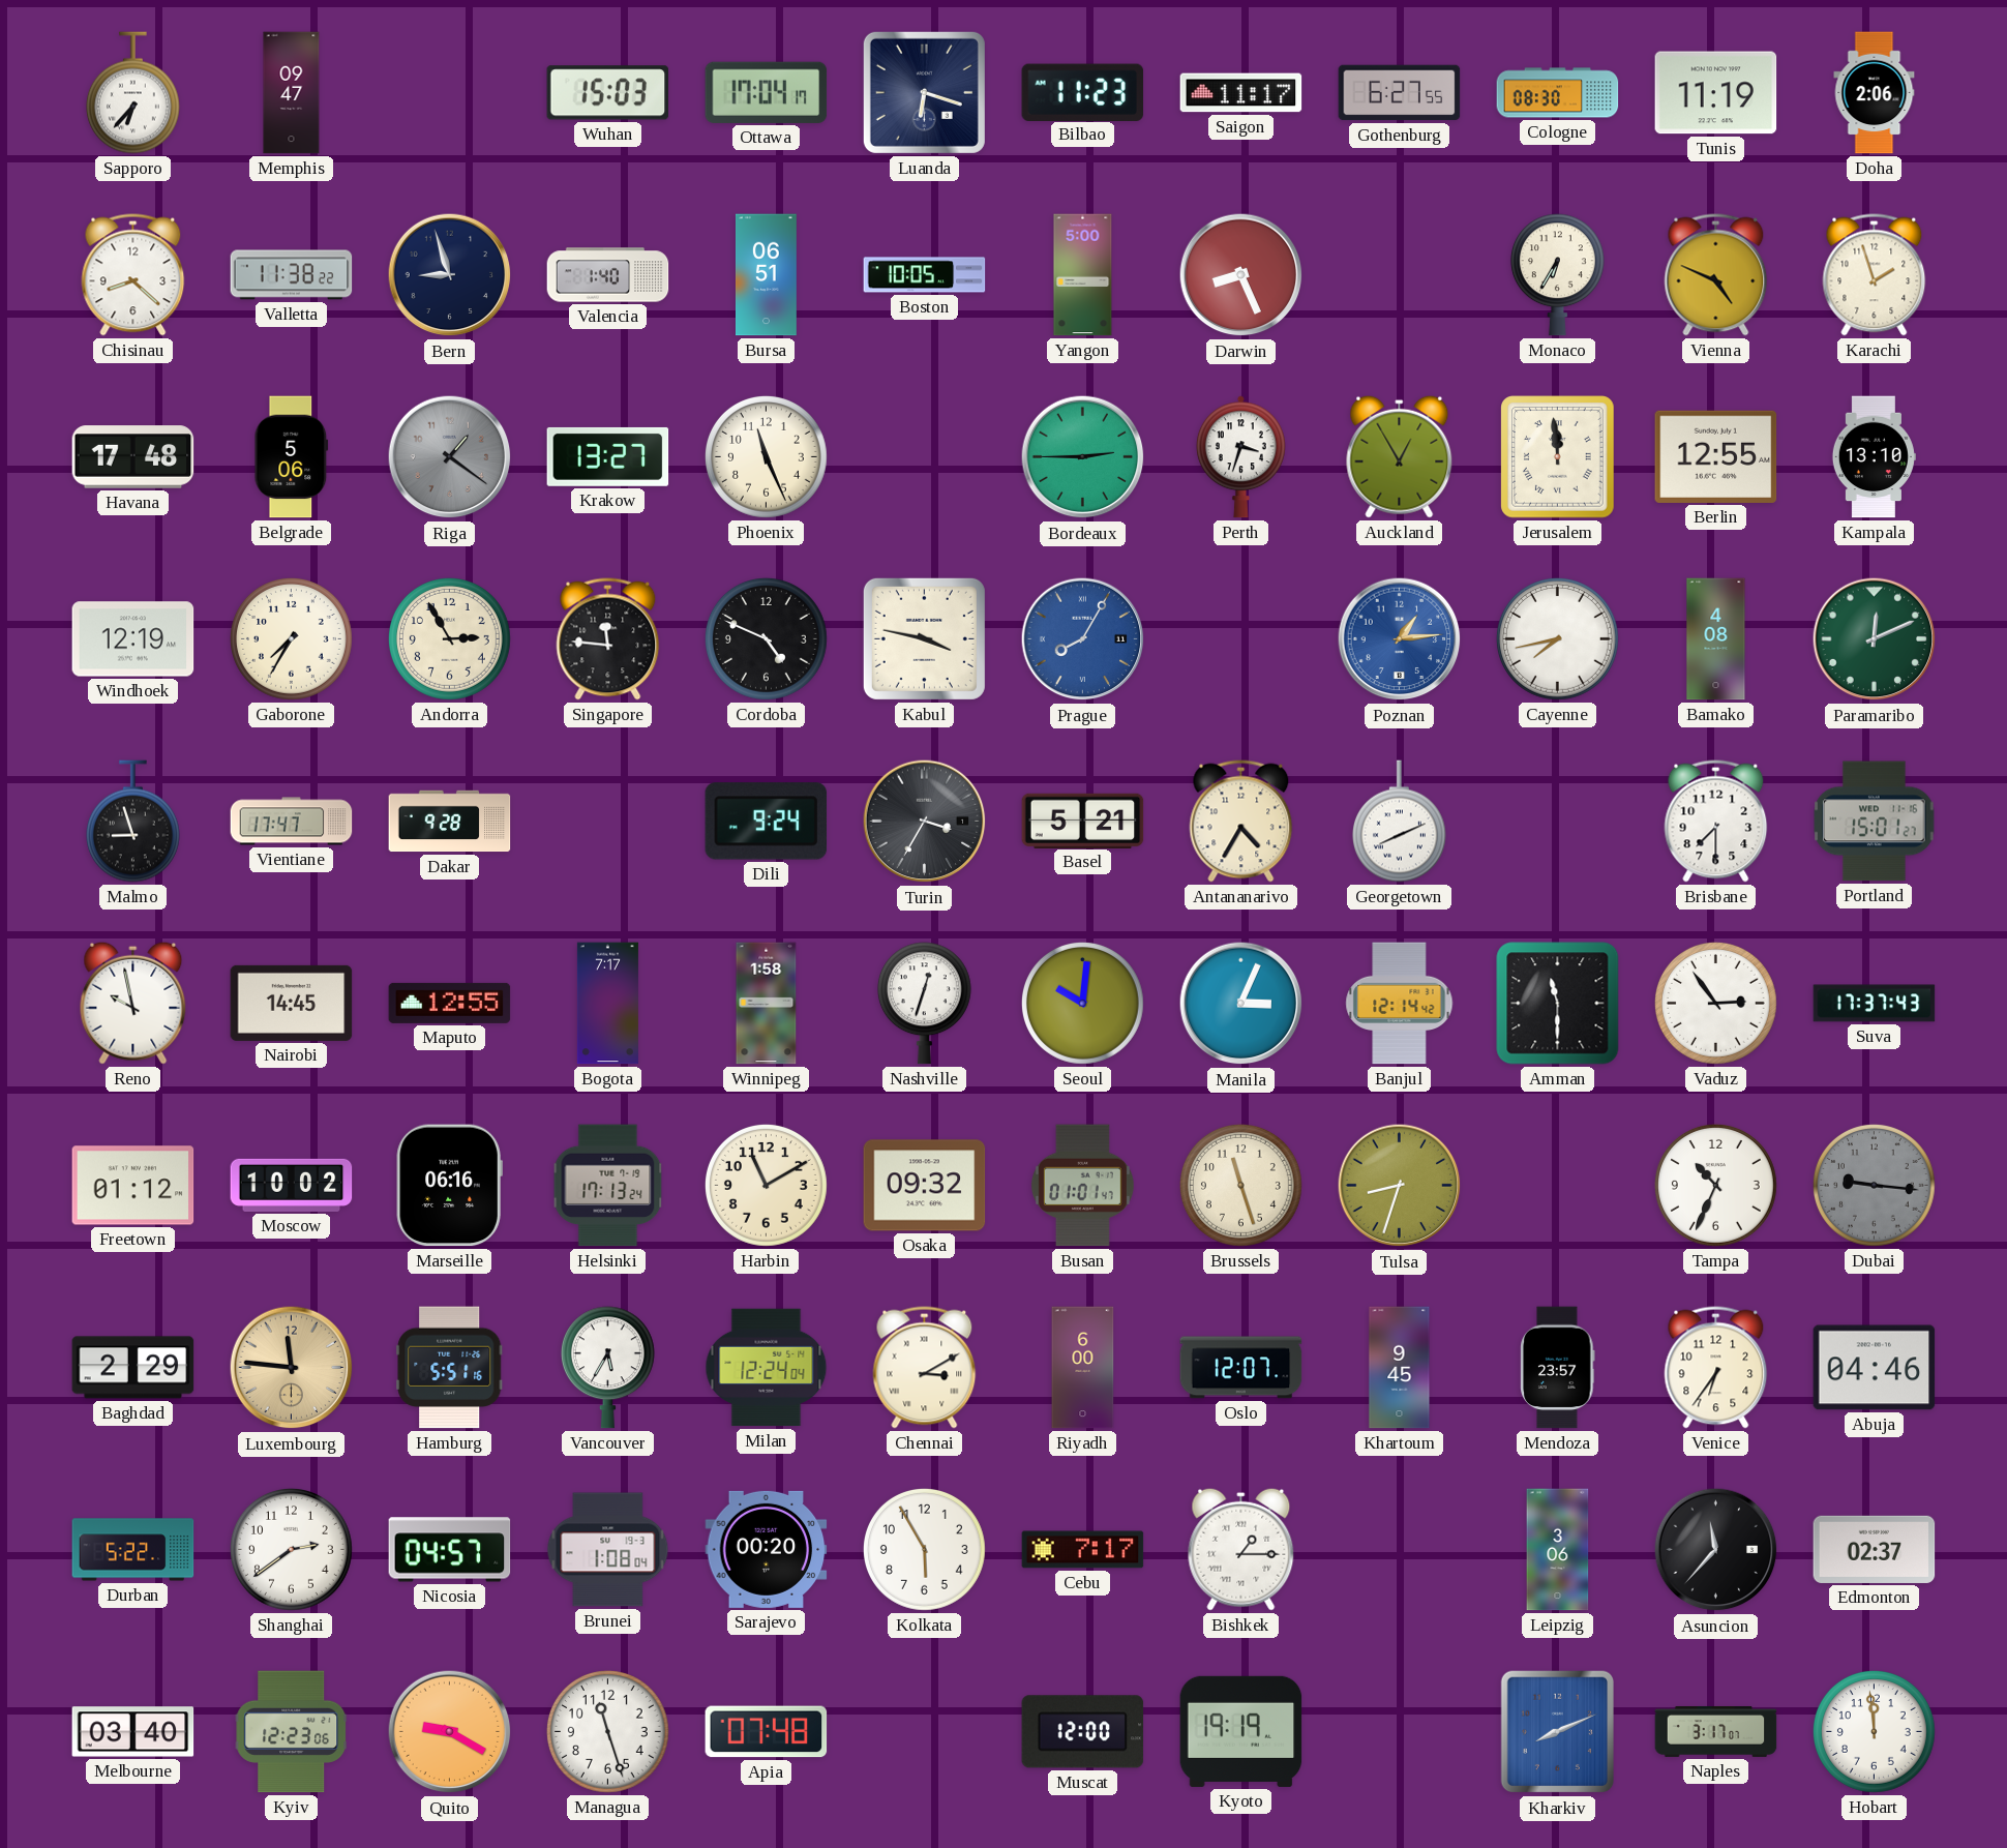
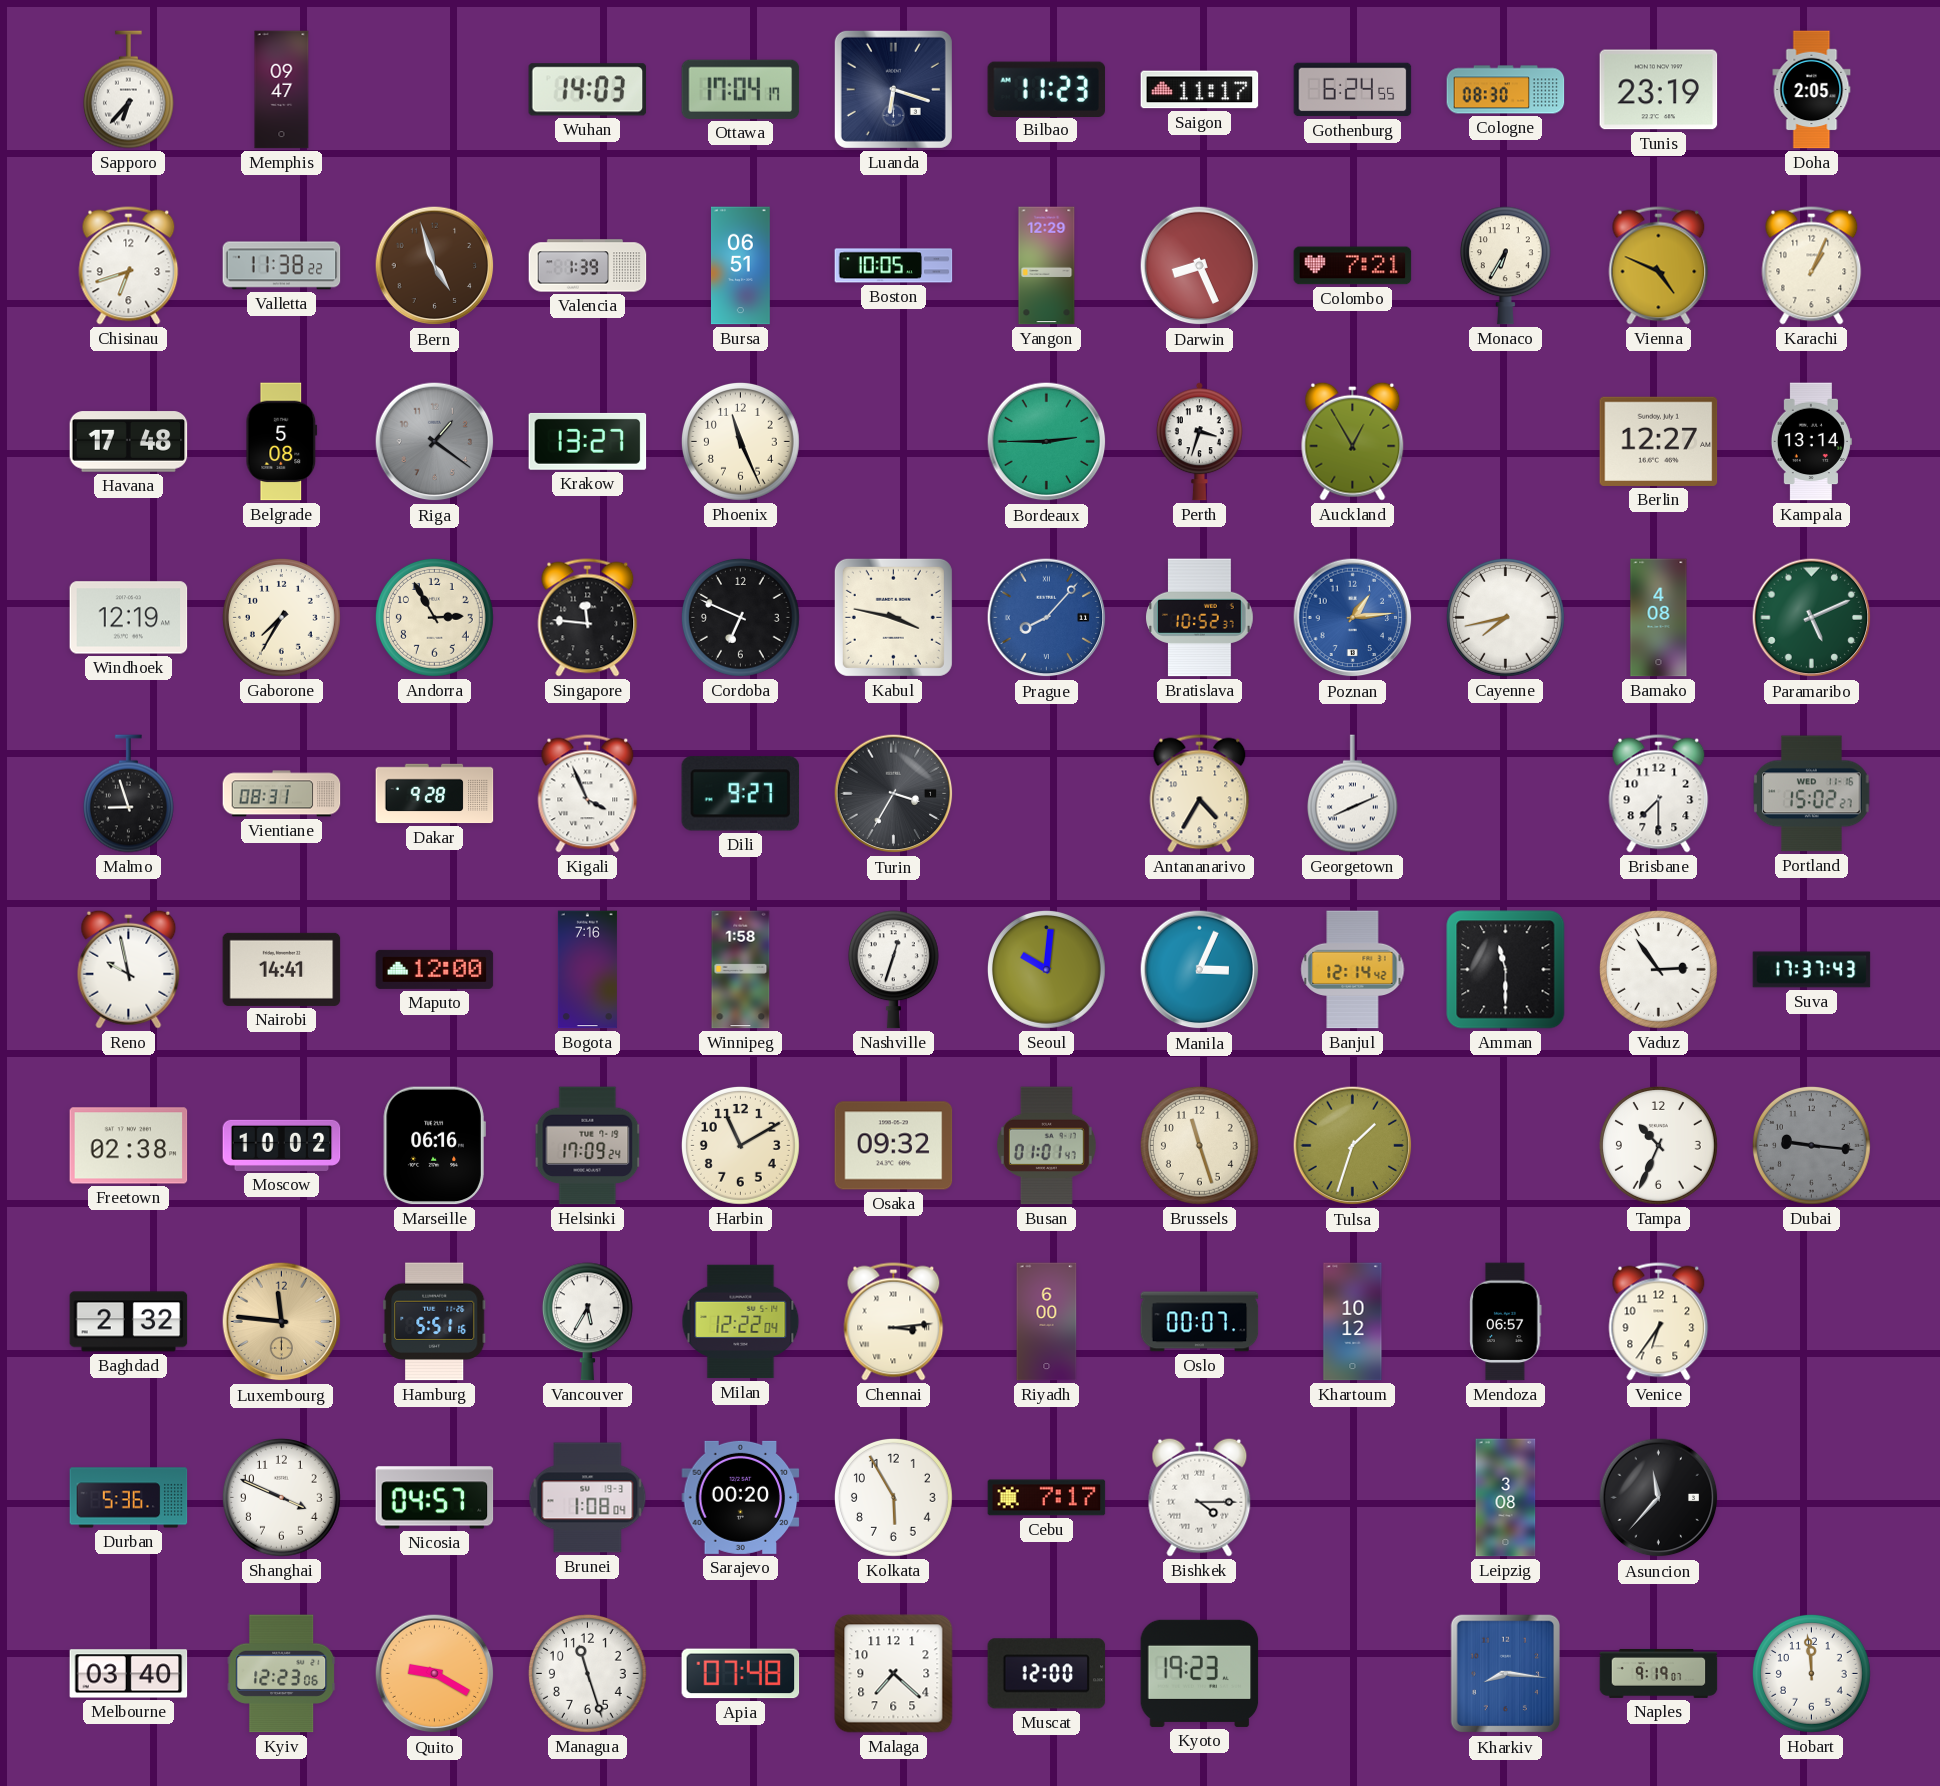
Wuhan: 15:03 -> 14:03
Gothenburg: 6:27 -> 6:24
Tunis: 11:19 -> 23:19
Doha: 2:06 -> 2:05
Chisinau: 8:22 -> 6:42
Bern: 8:57 -> 4:57
Bern dial: navy -> brown
Valencia: 1:40 -> 1:39
Yangon: 5:00 -> 12:29
Colombo: none -> 7:21
Karachi: 1:57 -> 1:04
Belgrade: 5:06 -> 5:08
Jerusalem: 11:59 -> none
Berlin: 12:55 -> 12:27
Kampala: 13:10 -> 13:14
Cordoba: 4:49 -> 6:49
Prague: 8:05 -> 8:07
Bratislava: none -> 10:52
Paramaribo: 12:11 -> 5:11
Vientiane: 17:47 -> 08:31
Kigali: none -> 3:56
Dili: 9:24 -> 9:27
Basel: 5:21 -> none
Portland: 15:01 -> 15:02
Nairobi: 14:45 -> 14:41
Maputo: 12:55 -> 12:00
Bogota: 7:17 -> 7:16
Freetown: 01:12 -> 02:38
Helsinki: 17:13 -> 17:09
Tulsa: 8:33 -> 1:33
Baghdad: 2:29 -> 2:32
Milan: 12:24 -> 12:22
Chennai: 3:10 -> 3:14
Oslo: 12:07 -> 00:07
Khartoum: 9:45 -> 10:12
Mendoza: 23:57 -> 06:57
Abuja: 04:46 -> none
Durban: 5:22 -> 5:36
Shanghai: 2:39 -> 3:49
Bishkek: 1:15 -> 4:15
Leipzig: 3:06 -> 3:08
Edmonton: 02:37 -> none
Malaga: none -> 7:22
Kyoto: 19:19 -> 19:23
Kharkiv: 8:11 -> 8:16
Naples: 3:17 -> 9:19
